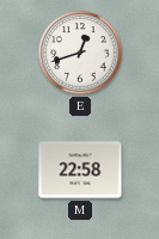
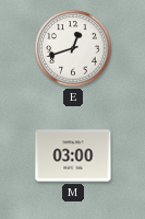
M: 22:58 -> 03:00
